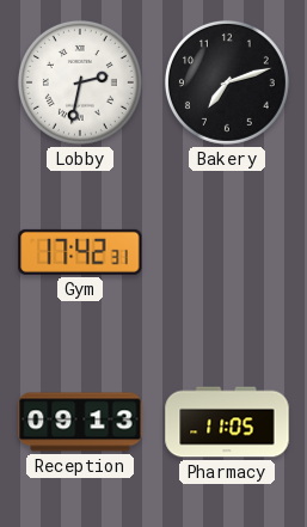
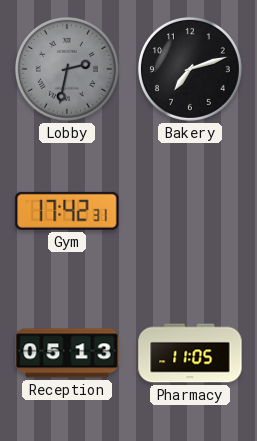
Lobby dial: white -> grey
Reception: 09:13 -> 05:13
